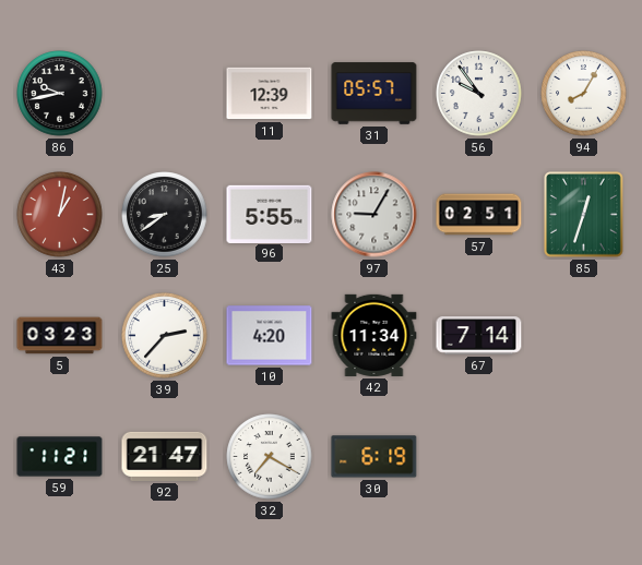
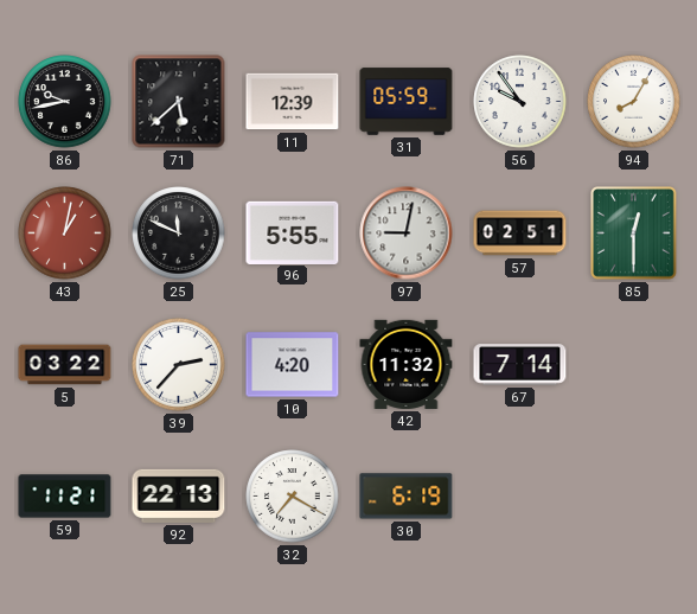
71: none -> 5:38
31: 05:57 -> 05:59
25: 8:39 -> 11:49
97: 9:05 -> 9:02
85: 12:33 -> 12:30
5: 03:23 -> 03:22
42: 11:34 -> 11:32
92: 21:47 -> 22:13
